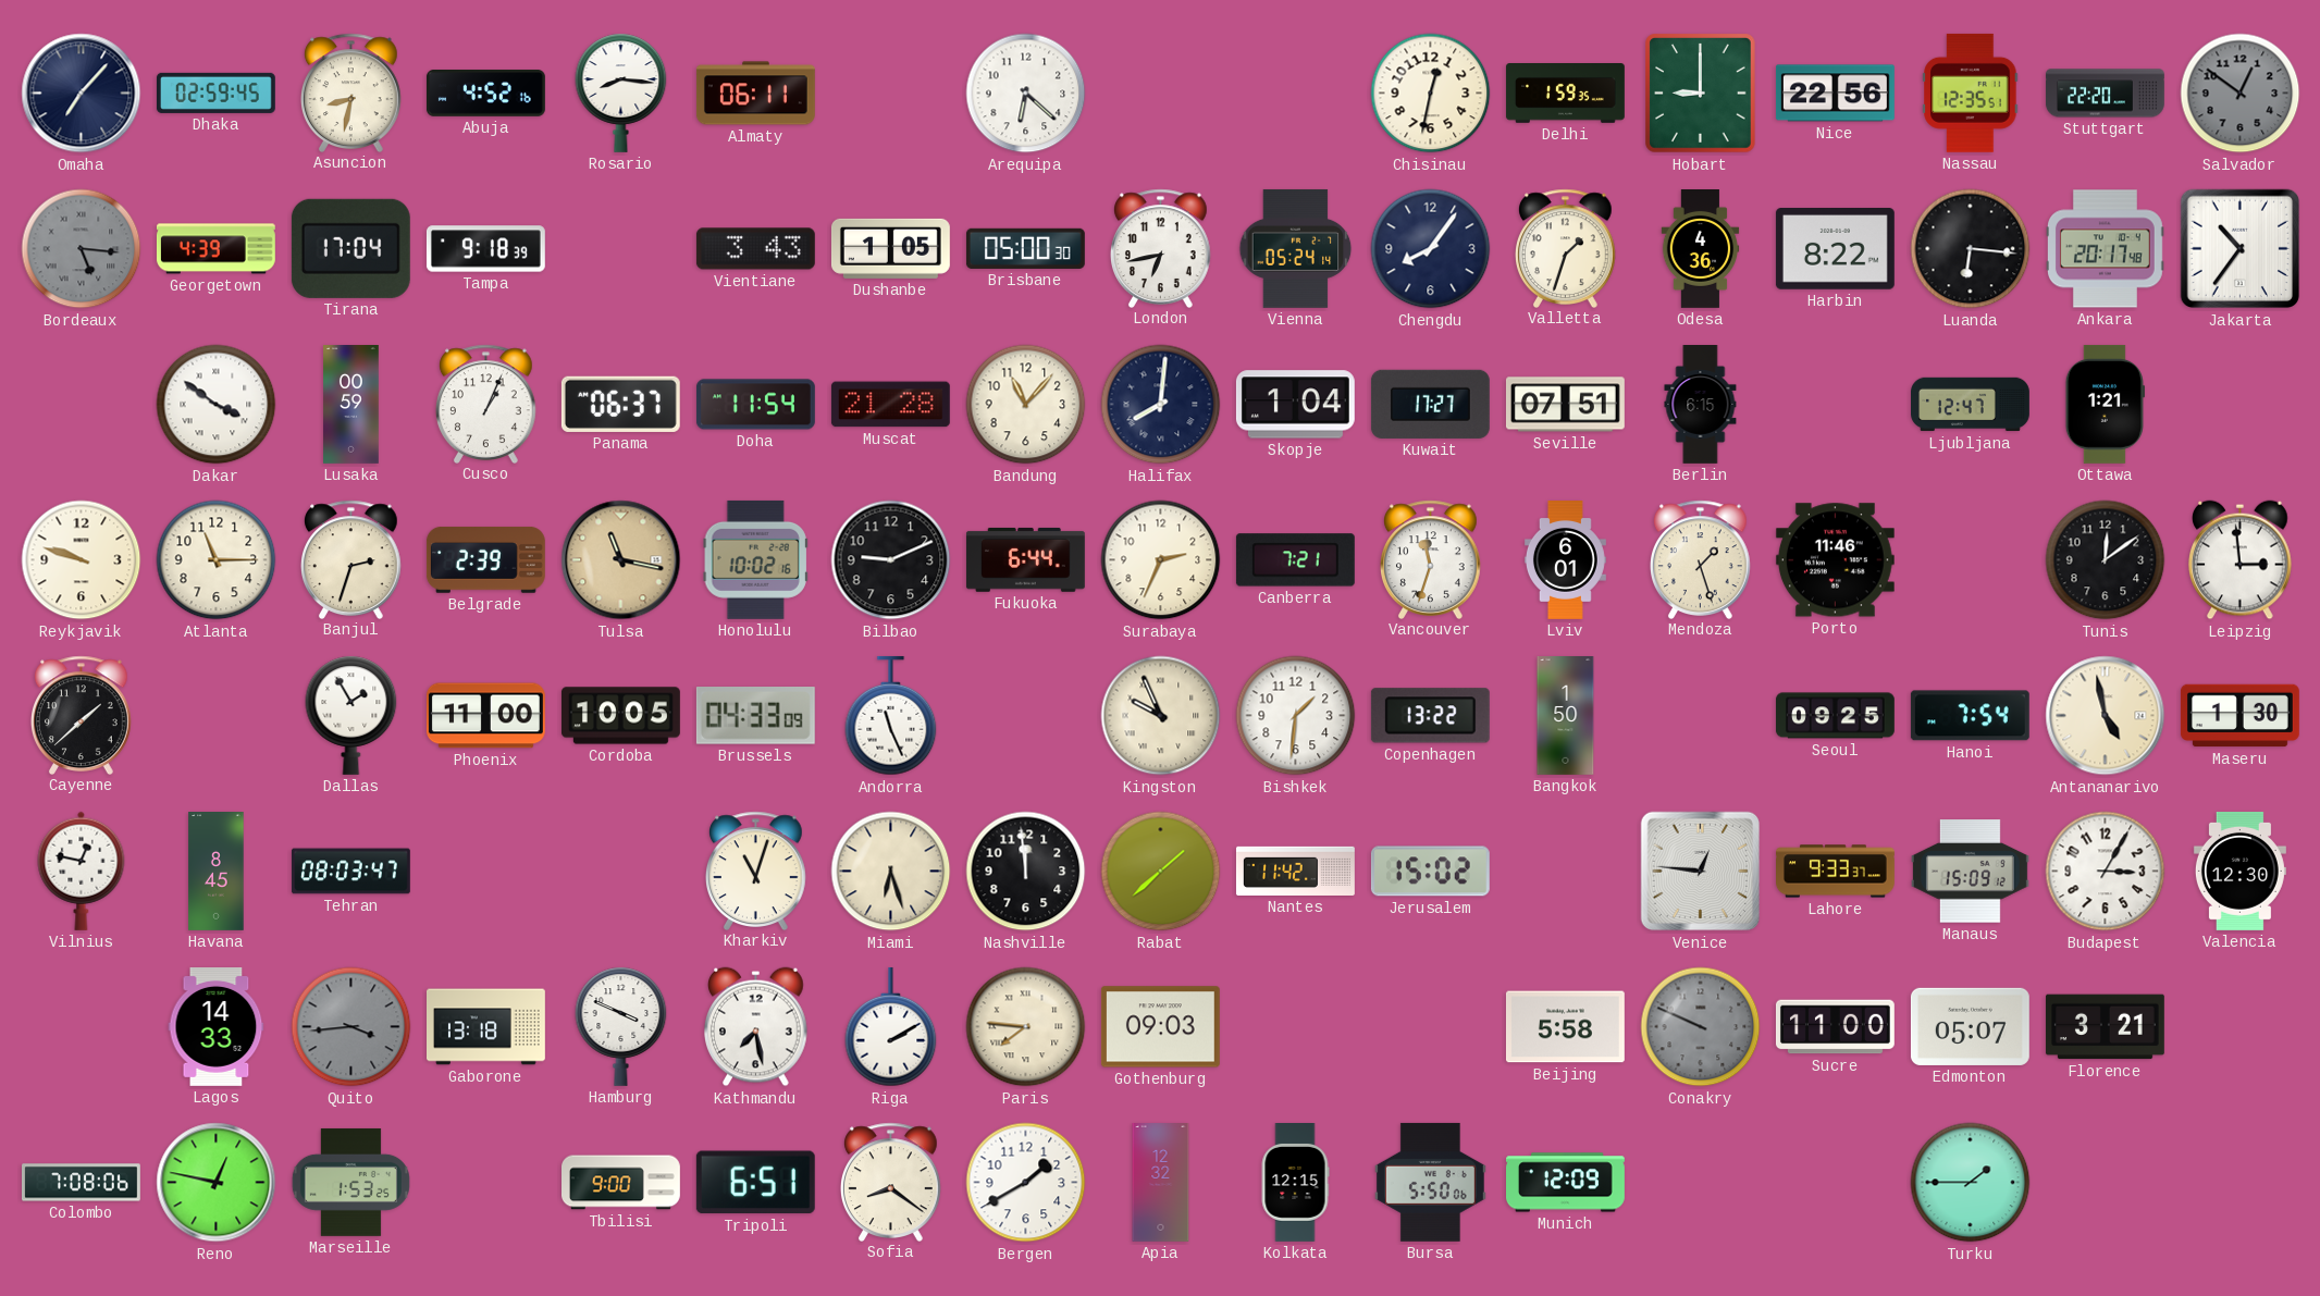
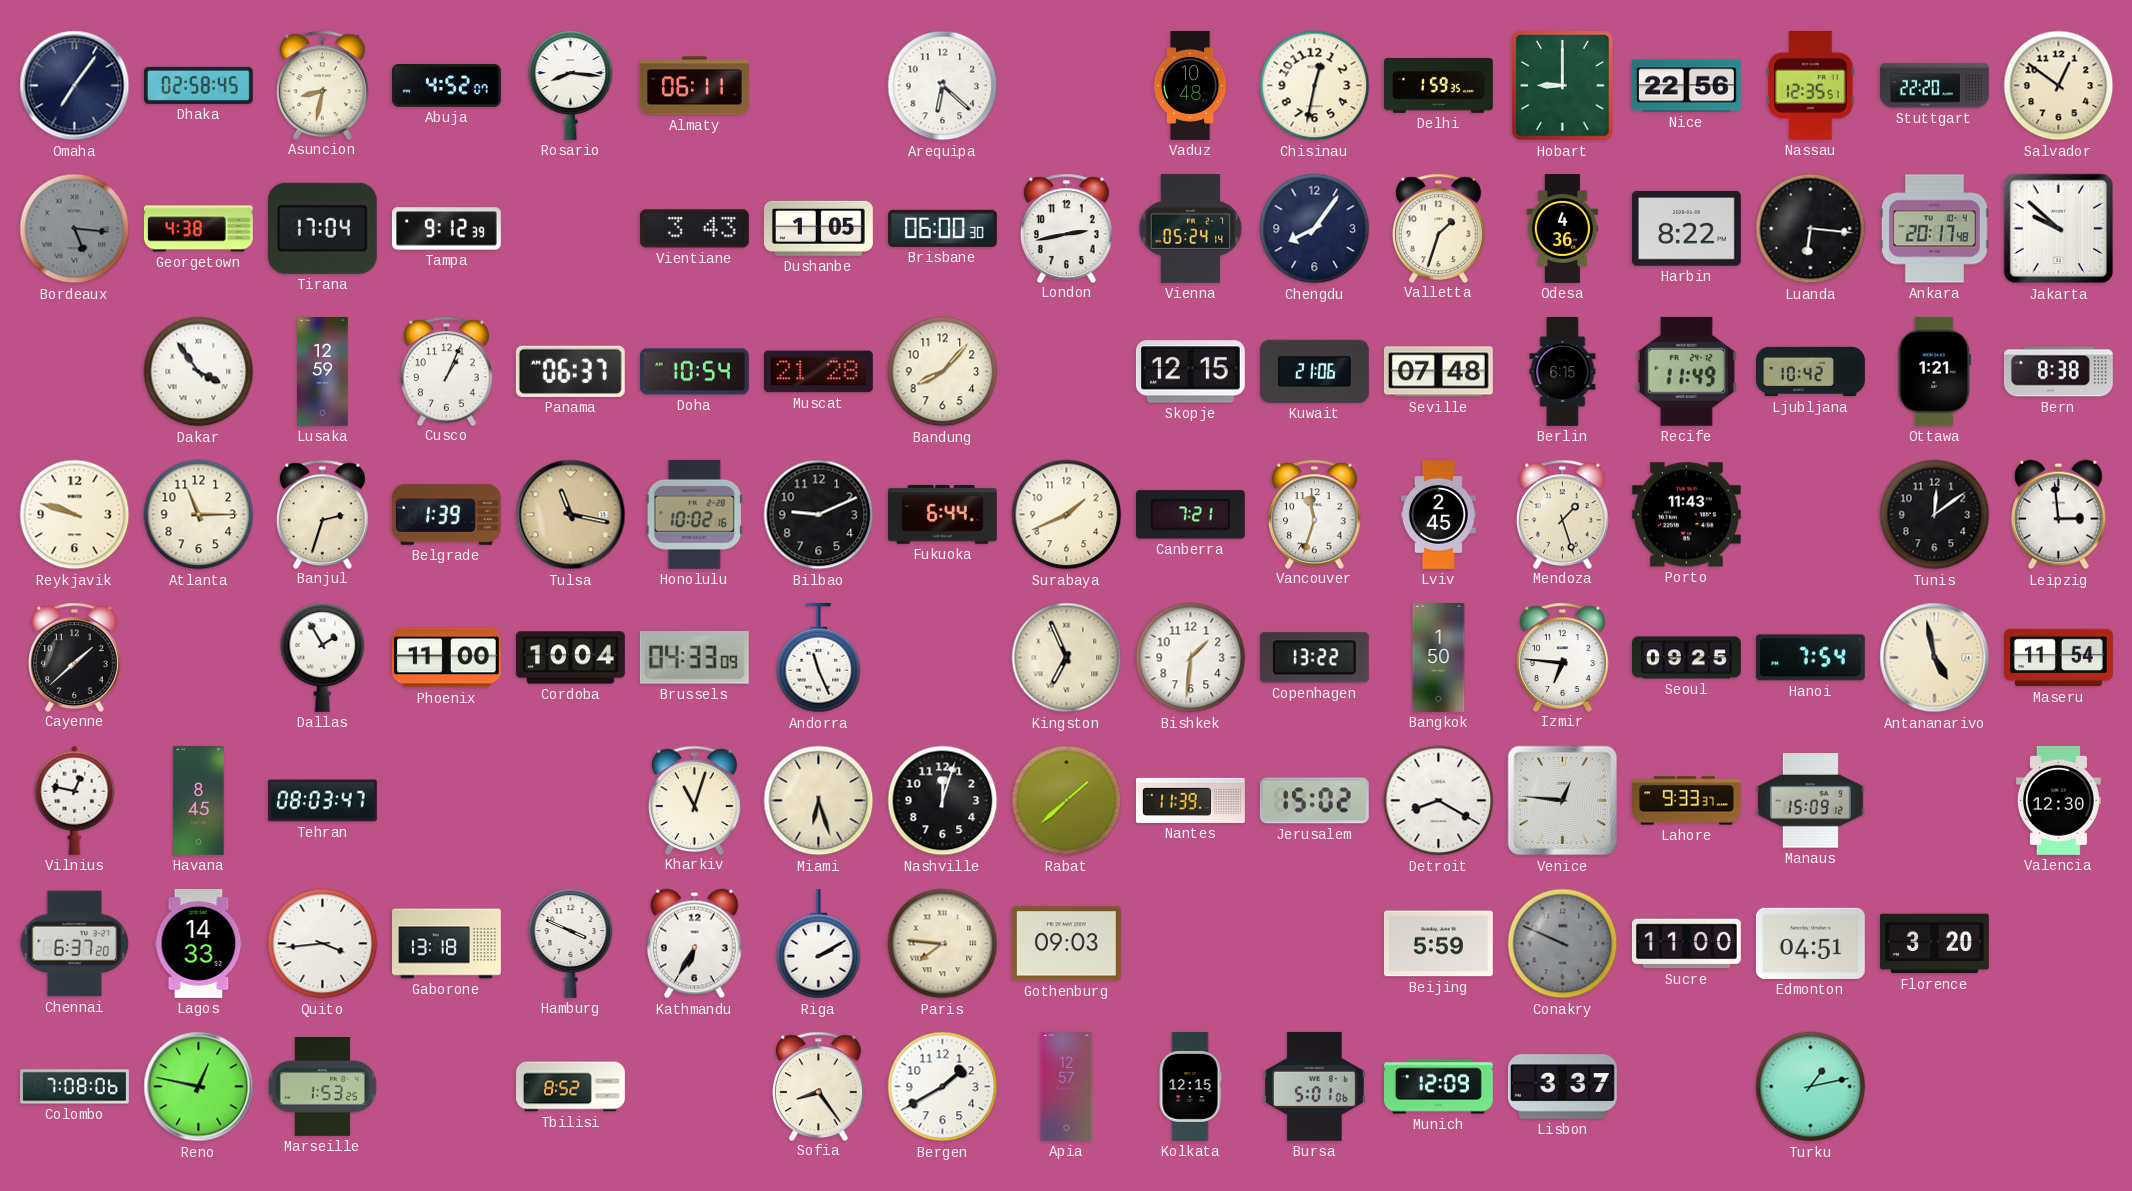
Omaha: 7:07 -> 7:06
Dhaka: 02:59 -> 02:58
Abuja: 4:52:16 -> 4:52:07
Vaduz: none -> 10:48
Salvador dial: grey -> cream
Georgetown: 4:39 -> 4:38
Tampa: 9:18 -> 9:12
Brisbane: 05:00 -> 06:00
London: 6:43 -> 2:43
Jakarta: 10:36 -> 9:52
Dakar: 3:51 -> 3:54
Lusaka: 00:59 -> 12:59
Doha: 11:54 -> 10:54
Bandung: 11:07 -> 8:07
Halifax: 8:01 -> none
Skopje: 1:04 -> 12:15
Kuwait: 17:27 -> 21:06
Seville: 07:51 -> 07:48
Recife: none -> 11:49
Ljubljana: 12:47 -> 10:42
Bern: none -> 8:38
Belgrade: 2:39 -> 1:39
Surabaya: 2:34 -> 1:41
Lviv: 6:01 -> 2:45
Porto: 11:46 -> 11:43
Cordoba: 10:05 -> 10:04
Kingston: 9:56 -> 6:56
Izmir: none -> 6:46
Maseru: 1:30 -> 11:54
Nashville: 11:59 -> 12:03
Nantes: 11:42 -> 11:39
Detroit: none -> 8:20
Budapest: 3:05 -> none
Chennai: none -> 6:37
Quito dial: grey -> white
Kathmandu: 7:28 -> 6:35
Beijing: 5:58 -> 5:59
Edmonton: 05:07 -> 04:51
Florence: 3:21 -> 3:20
Tbilisi: 9:00 -> 8:52
Tripoli: 6:51 -> none
Sofia: 8:21 -> 8:24
Apia: 12:32 -> 12:57
Bursa: 5:50 -> 5:01
Lisbon: none -> 3:37
Turku: 1:45 -> 1:13
